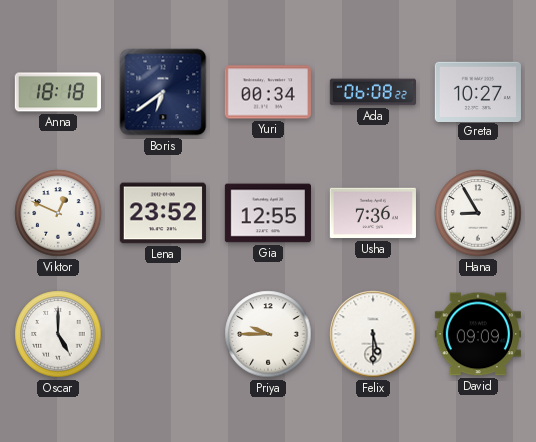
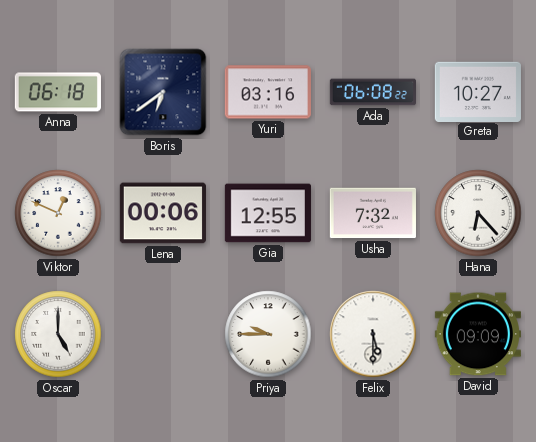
Anna: 18:18 -> 06:18
Yuri: 00:34 -> 03:16
Lena: 23:52 -> 00:06
Usha: 7:36 -> 7:32
Hana: 8:55 -> 6:23
